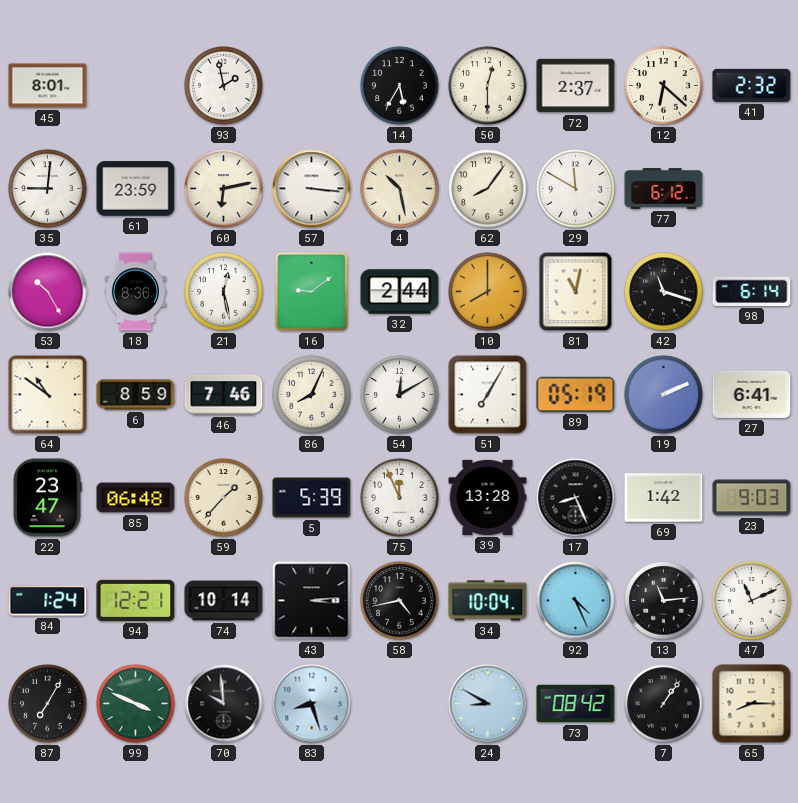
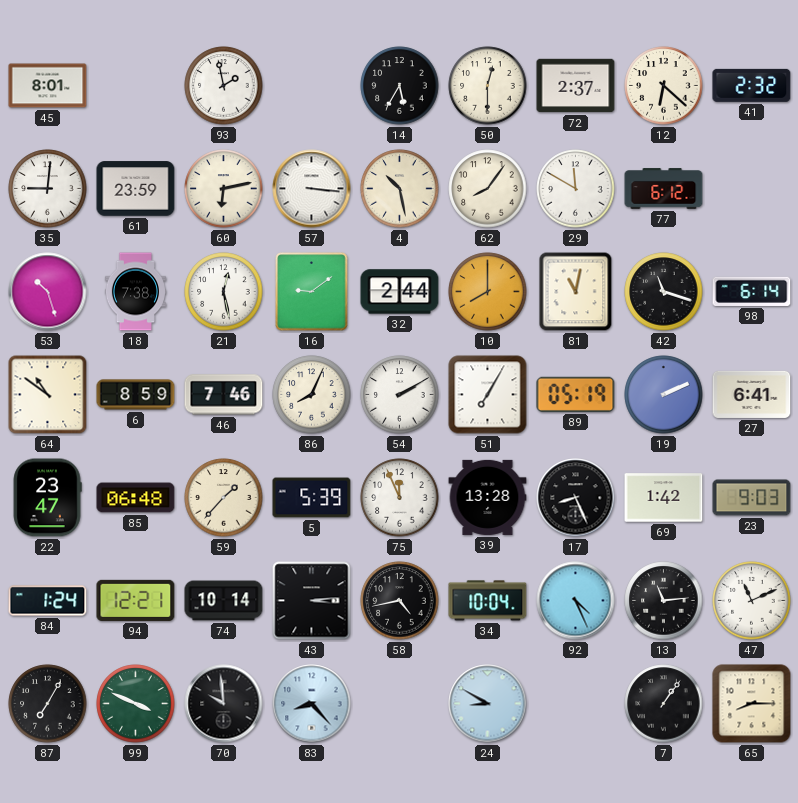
53: 10:25 -> 10:27
18: 8:36 -> 7:38
54: 12:10 -> 2:10
83: 8:27 -> 8:23
73: 08:42 -> none
